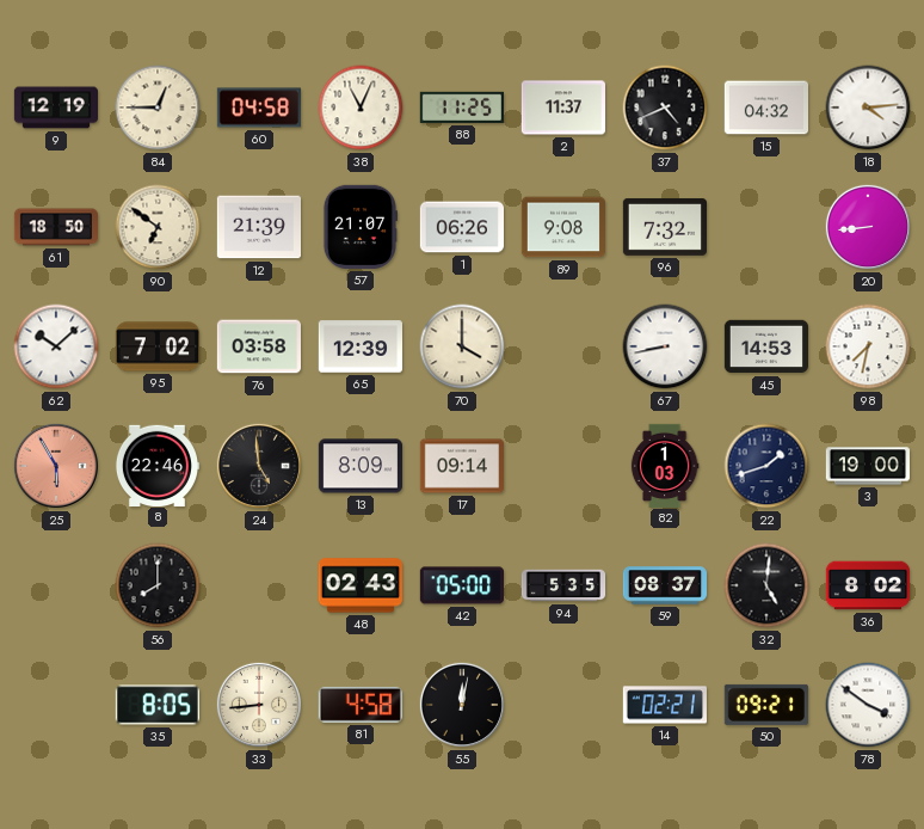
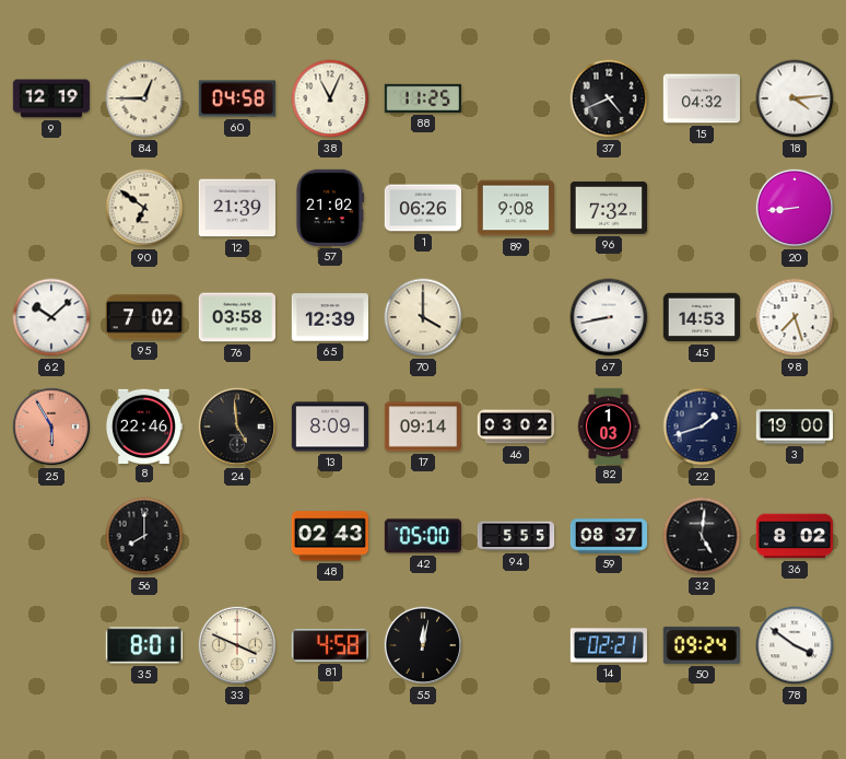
2: 11:37 -> none
61: 18:50 -> none
57: 21:07 -> 21:02
98: 7:32 -> 7:27
46: none -> 03:02
94: 5:35 -> 5:55
35: 8:05 -> 8:01
33: 8:44 -> 3:49
50: 09:21 -> 09:24
